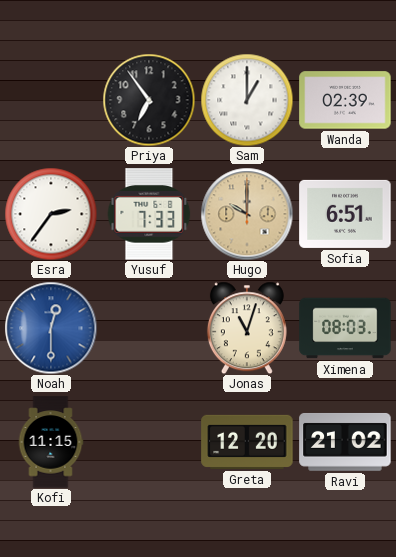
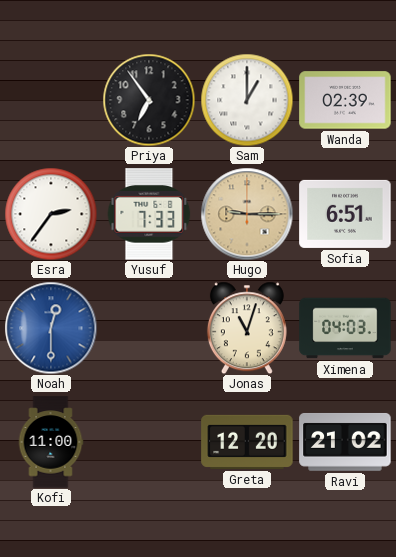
Hugo: 10:00 -> 9:15
Ximena: 08:03 -> 04:03
Kofi: 11:15 -> 11:00
